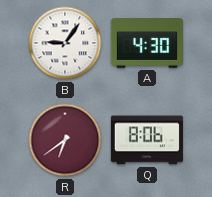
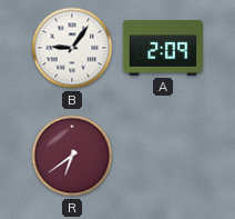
A: 4:30 -> 2:09
Q: 8:06 -> none
